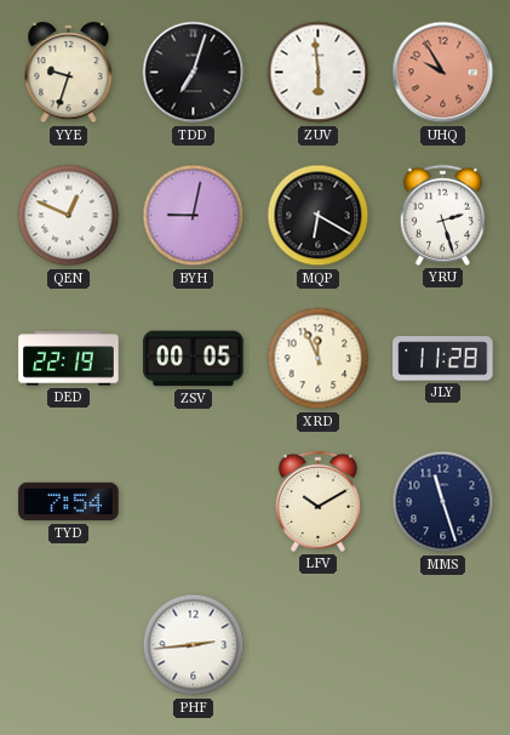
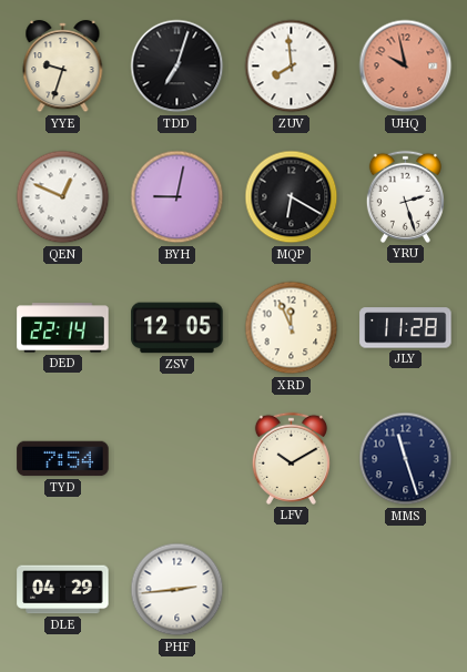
ZUV: 5:59 -> 7:59
UHQ: 9:55 -> 9:58
DED: 22:19 -> 22:14
ZSV: 00:05 -> 12:05
DLE: none -> 04:29
